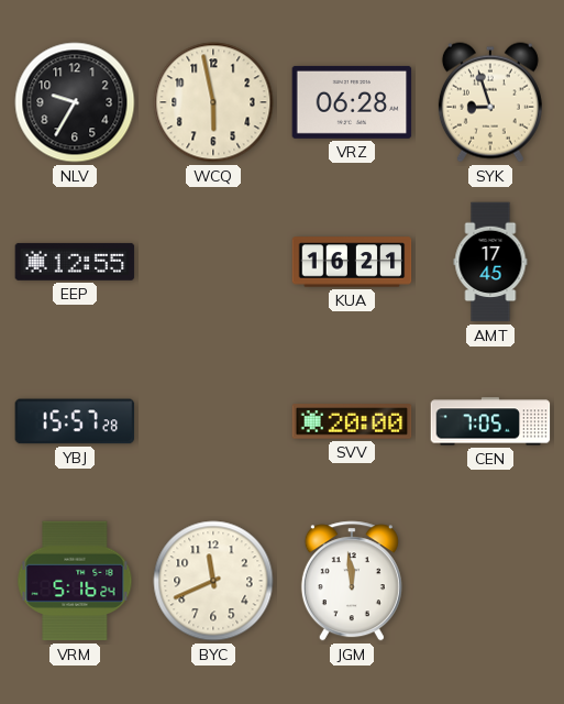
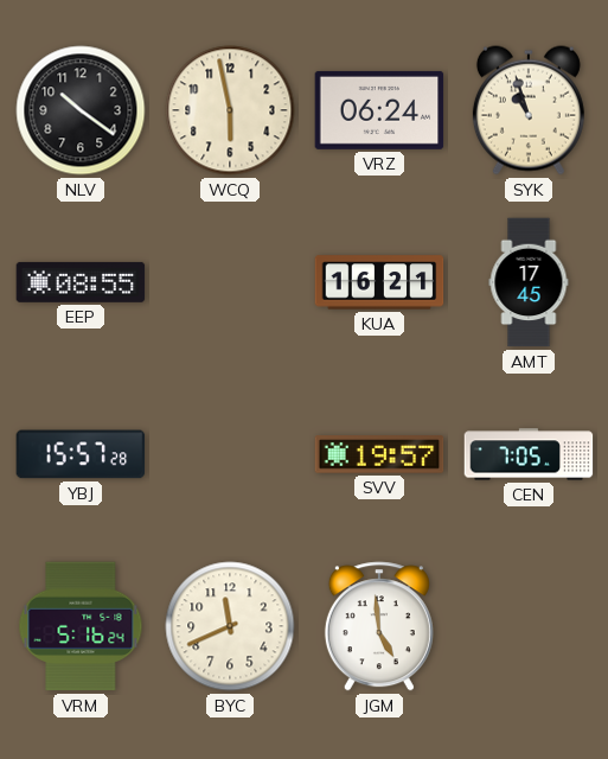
NLV: 9:35 -> 10:21
VRZ: 06:28 -> 06:24
SYK: 8:57 -> 10:57
EEP: 12:55 -> 08:55
SVV: 20:00 -> 19:57
JGM: 11:59 -> 4:59
